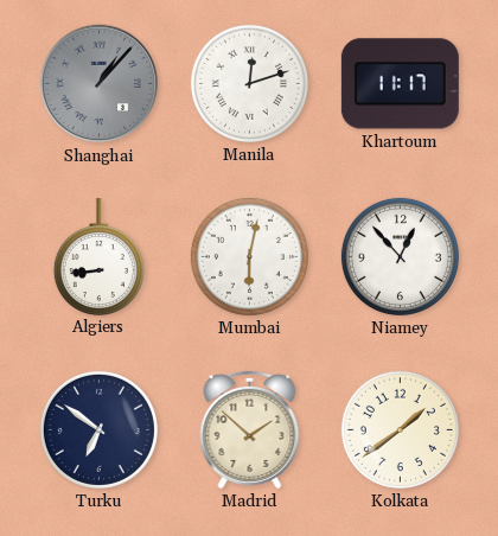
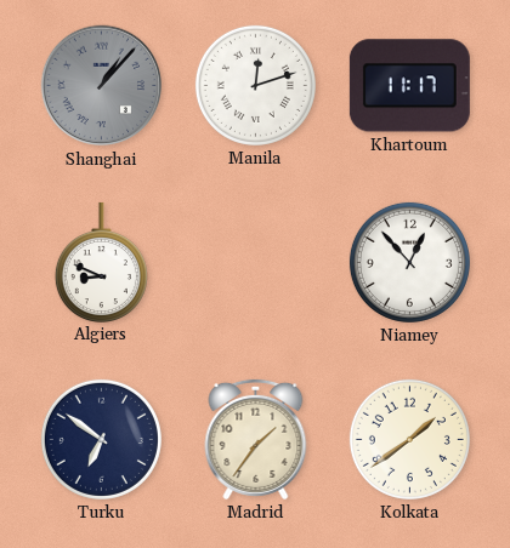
Algiers: 8:44 -> 8:49
Mumbai: 6:02 -> none
Madrid: 1:52 -> 1:36
